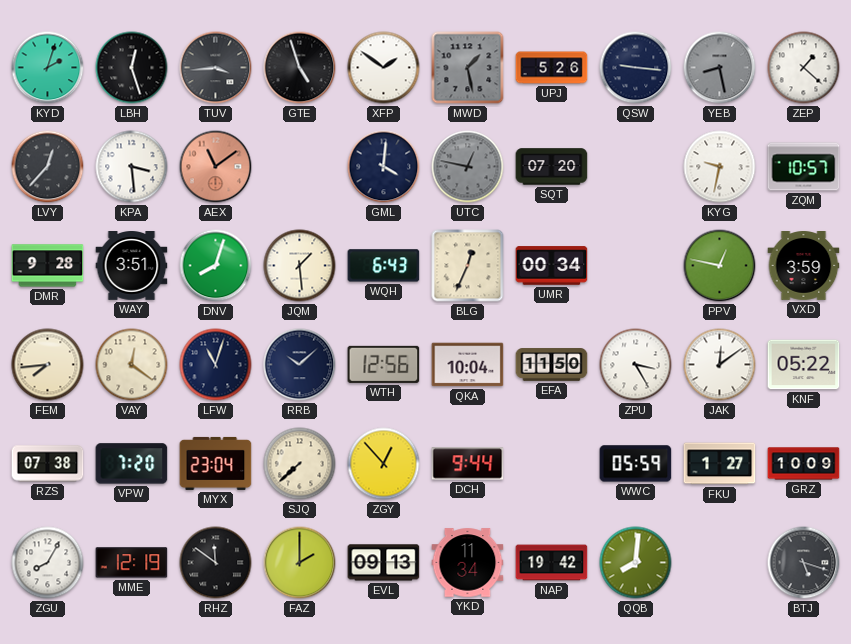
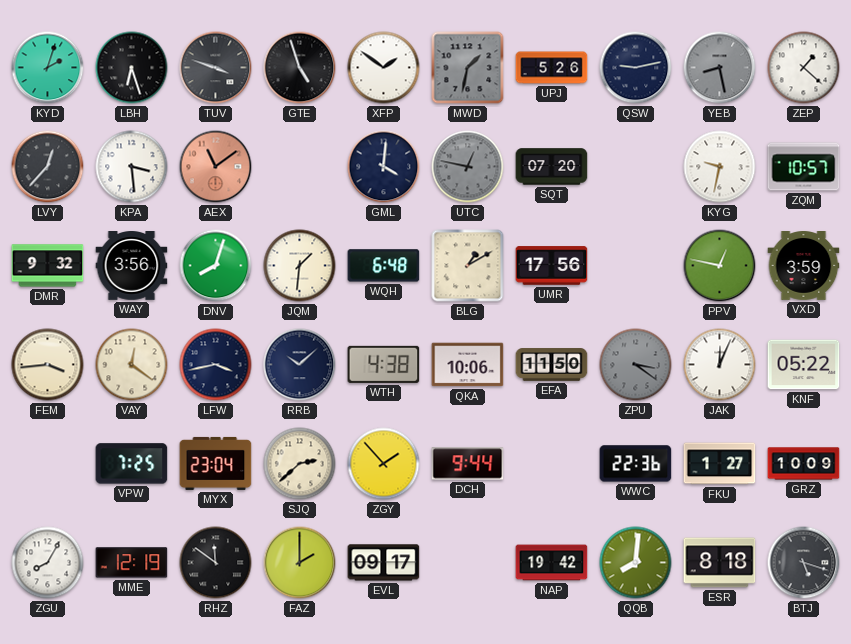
LBH: 12:27 -> 6:27
TUV: 3:44 -> 3:48
MWD: 1:28 -> 1:32
QSW: 9:16 -> 9:13
DMR: 9:28 -> 9:32
WAY: 3:51 -> 3:56
JQM: 1:29 -> 1:31
WQH: 6:43 -> 6:48
BLG: 12:34 -> 1:10
UMR: 00:34 -> 17:56
FEM: 7:44 -> 3:44
LFW: 11:03 -> 3:43
WTH: 12:56 -> 4:38
QKA: 10:04 -> 10:06
ZPU: 3:25 -> 3:21
ZPU dial: white -> grey
JAK: 12:09 -> 12:04
RZS: 07:38 -> none
VPW: 7:20 -> 7:25
SJQ: 7:38 -> 2:38
ZGY: 12:53 -> 1:53
WWC: 05:59 -> 22:36
EVL: 09:13 -> 09:17
YKD: 11:34 -> none
ESR: none -> 8:18
